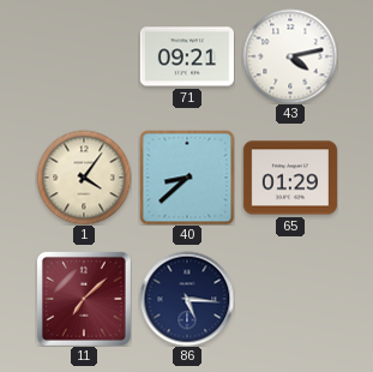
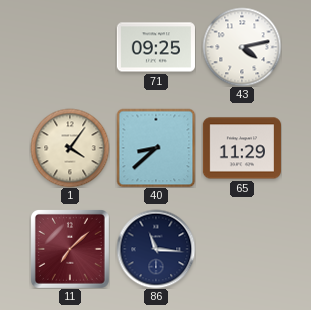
71: 09:21 -> 09:25
65: 01:29 -> 11:29
86: 5:16 -> 11:16
